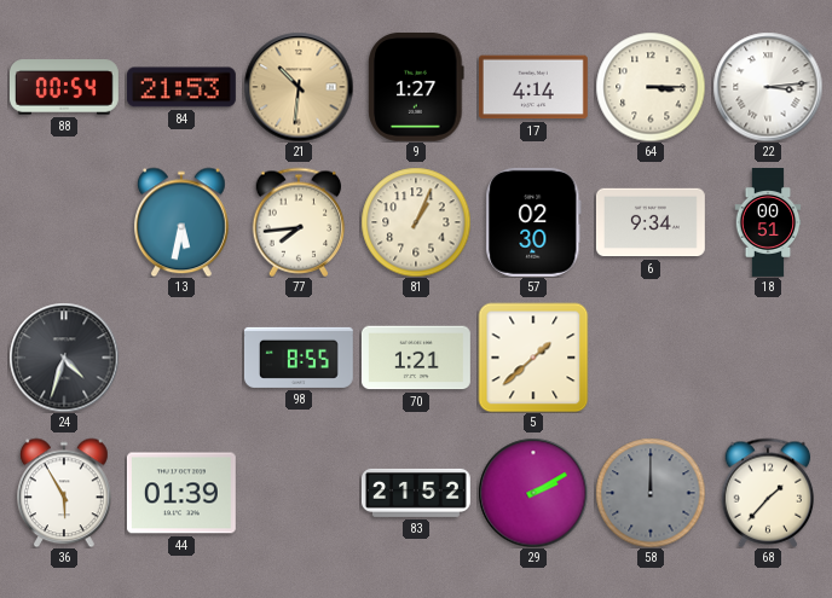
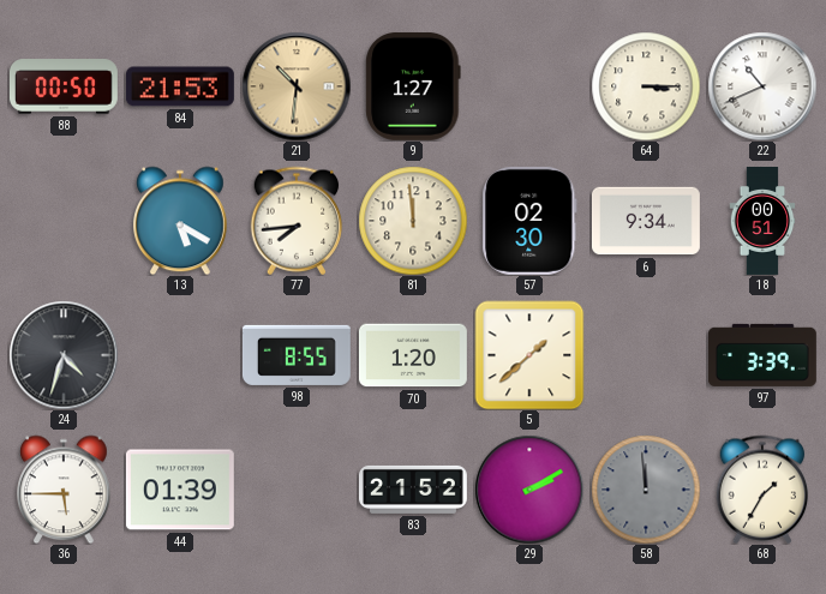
88: 00:54 -> 00:50
17: 4:14 -> none
22: 3:14 -> 10:41
13: 5:32 -> 5:20
81: 1:04 -> 11:59
70: 1:21 -> 1:20
97: none -> 3:39
36: 5:55 -> 5:45
58: 12:00 -> 11:59
68: 1:37 -> 1:35
